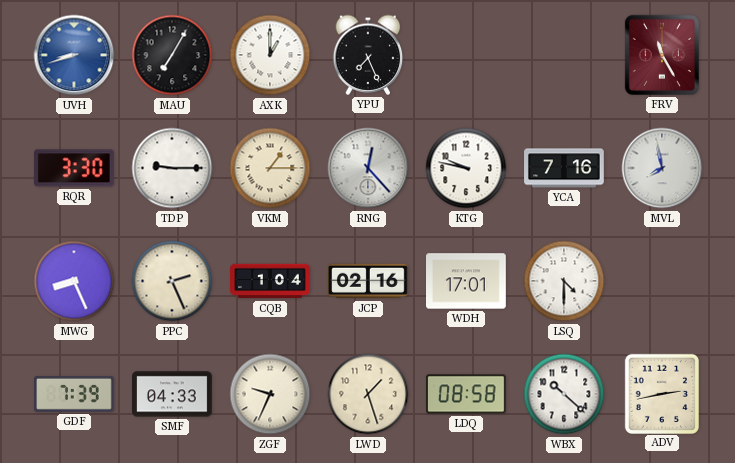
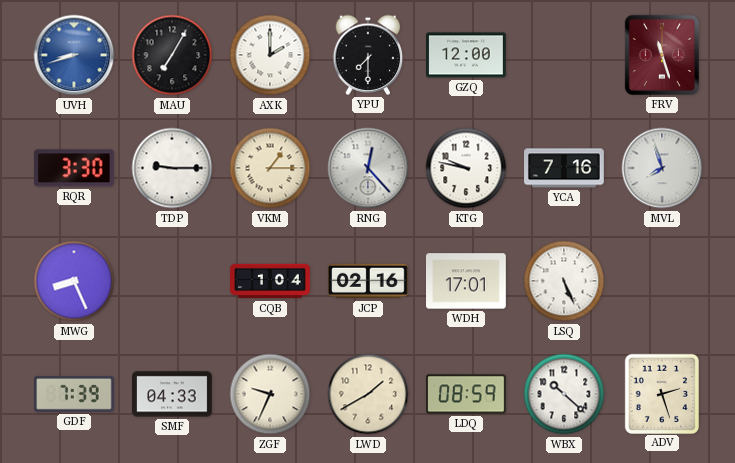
AXK: 1:00 -> 2:00
YPU: 7:26 -> 7:30
GZQ: none -> 12:00
FRV: 11:25 -> 11:27
MVL: 7:58 -> 7:57
PPC: 2:26 -> none
LSQ: 4:30 -> 5:26
LWD: 1:27 -> 1:40
LDQ: 08:58 -> 08:59
ADV: 2:43 -> 2:27
